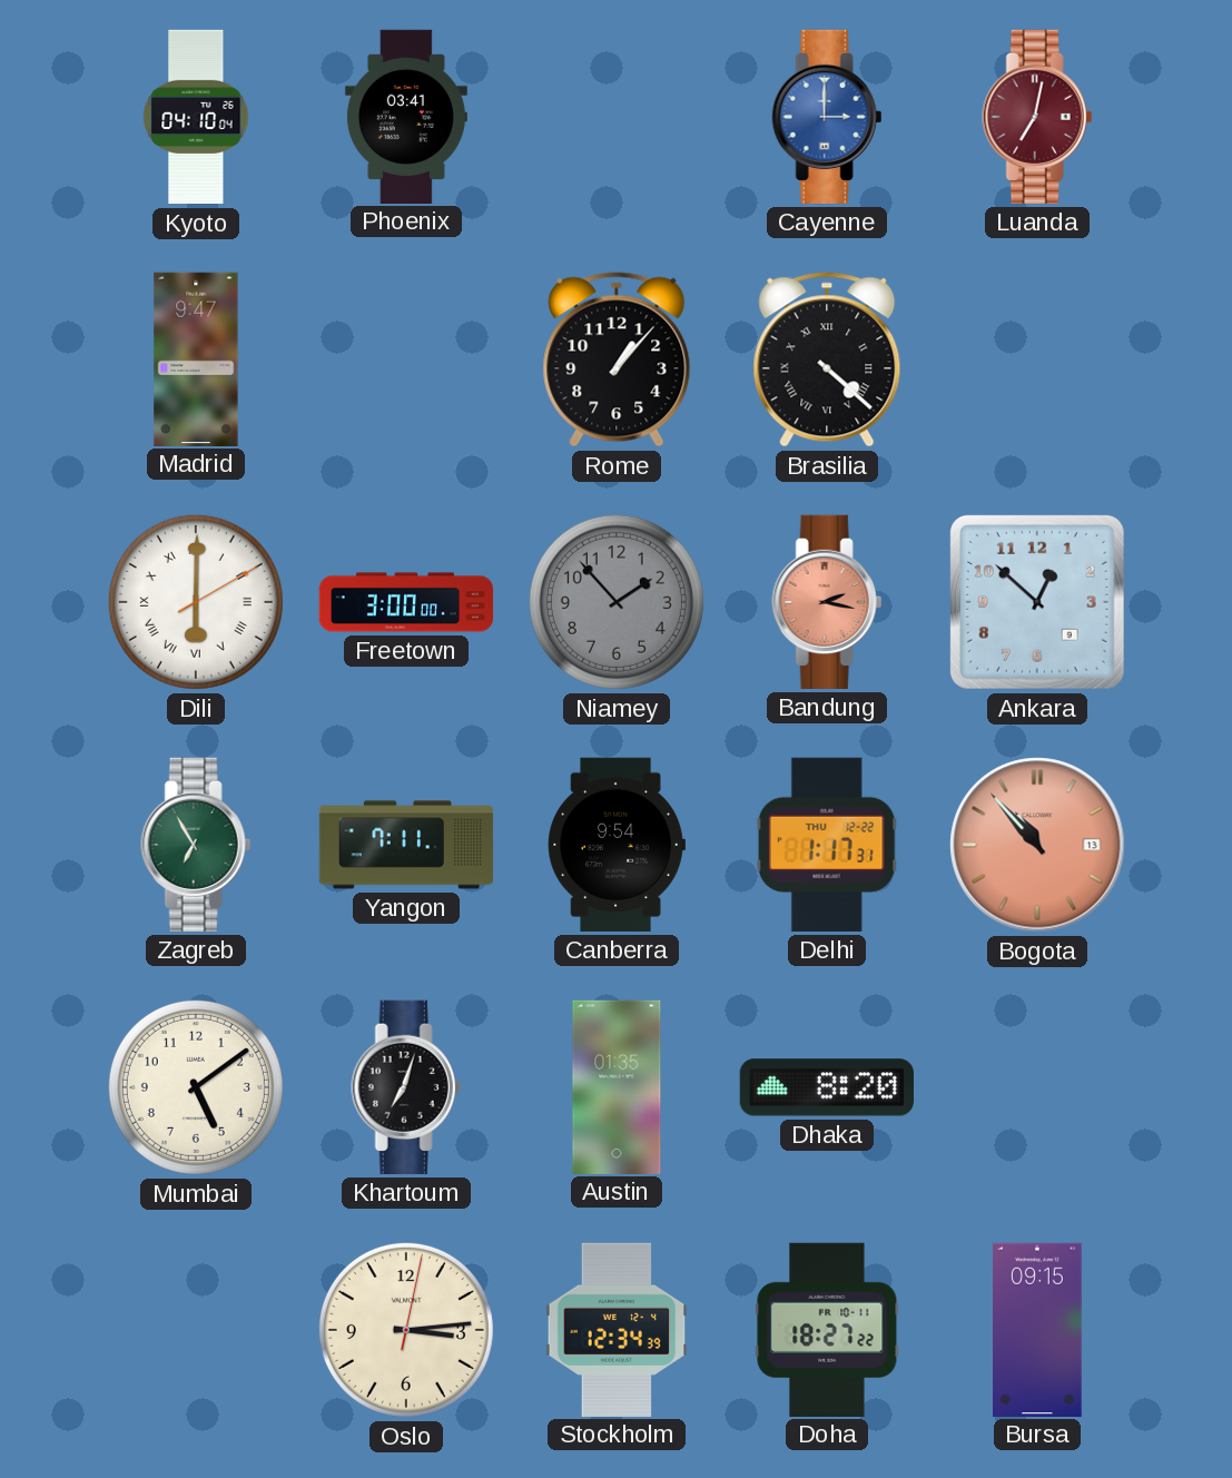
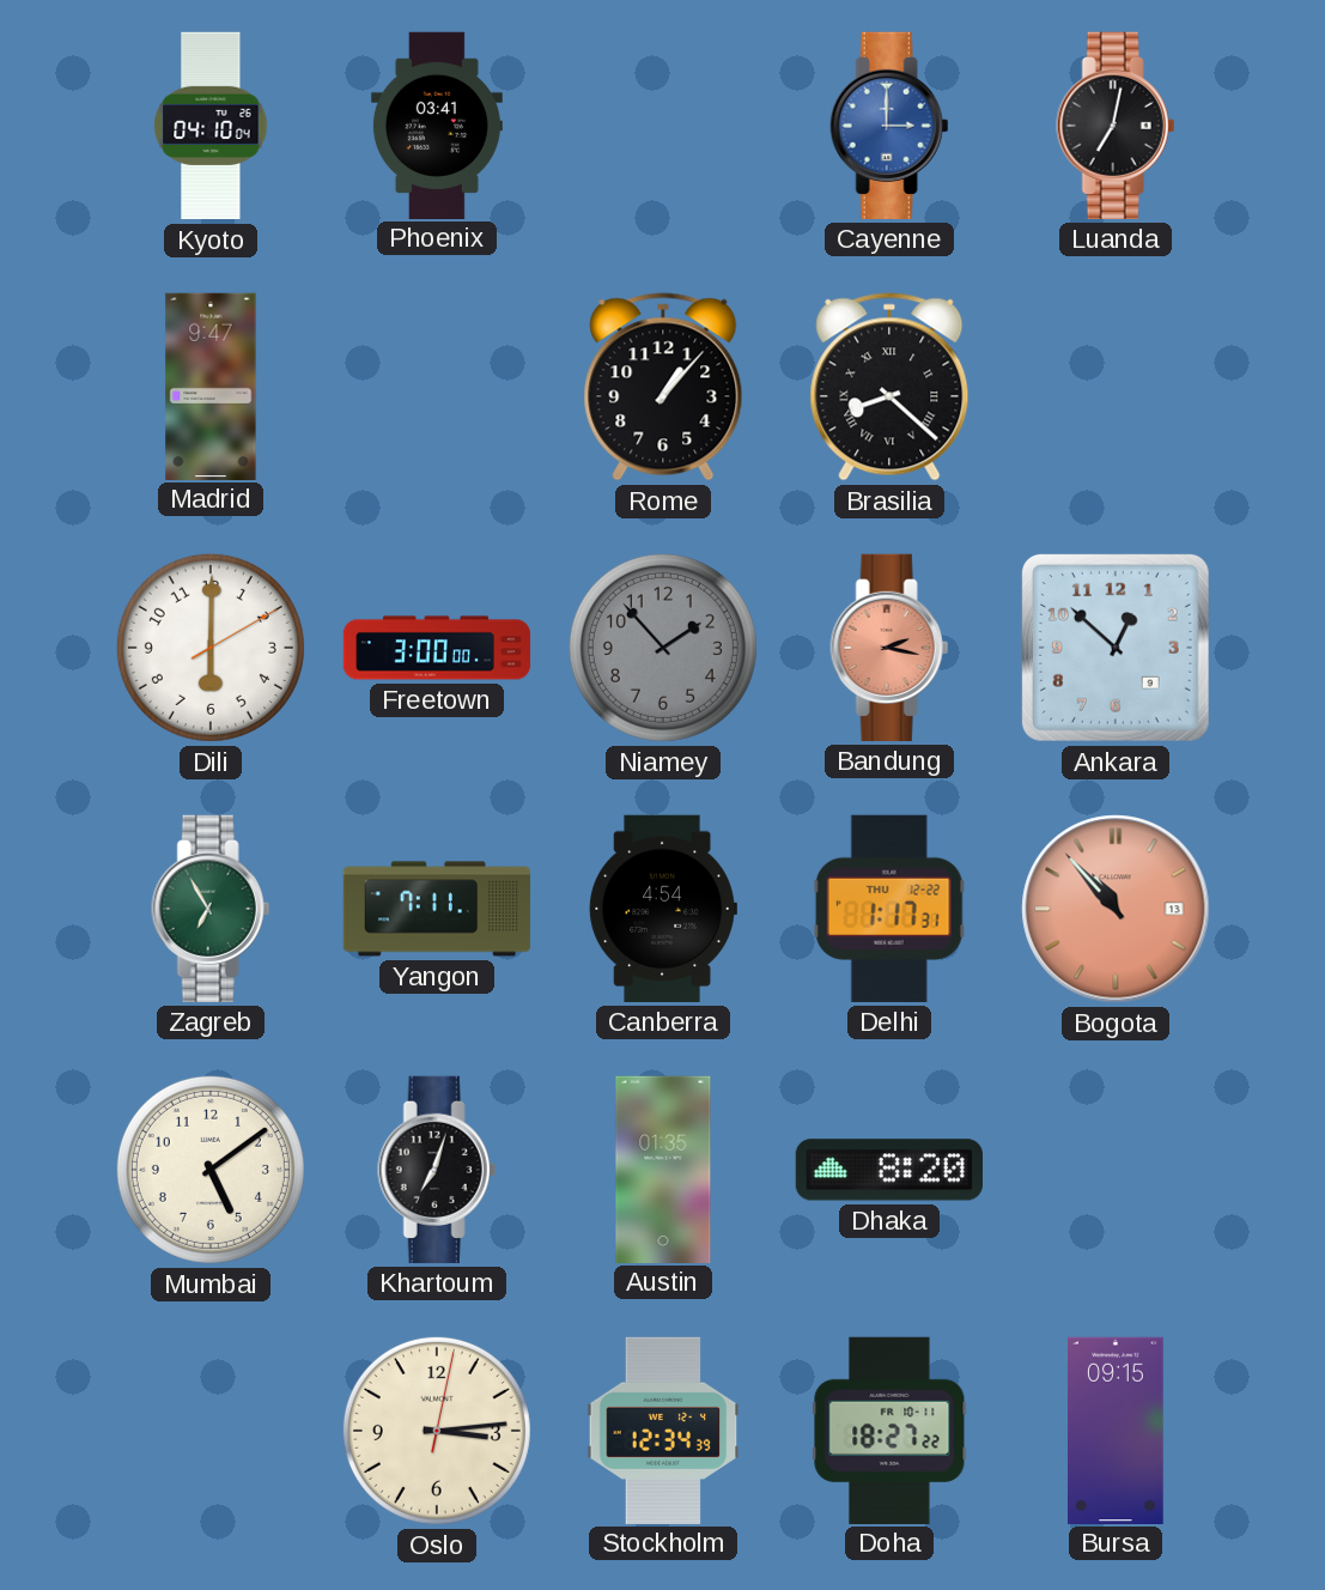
Luanda dial: burgundy -> black
Brasilia: 4:22 -> 8:22
Dili numerals: Roman -> Arabic
Canberra: 9:54 -> 4:54
